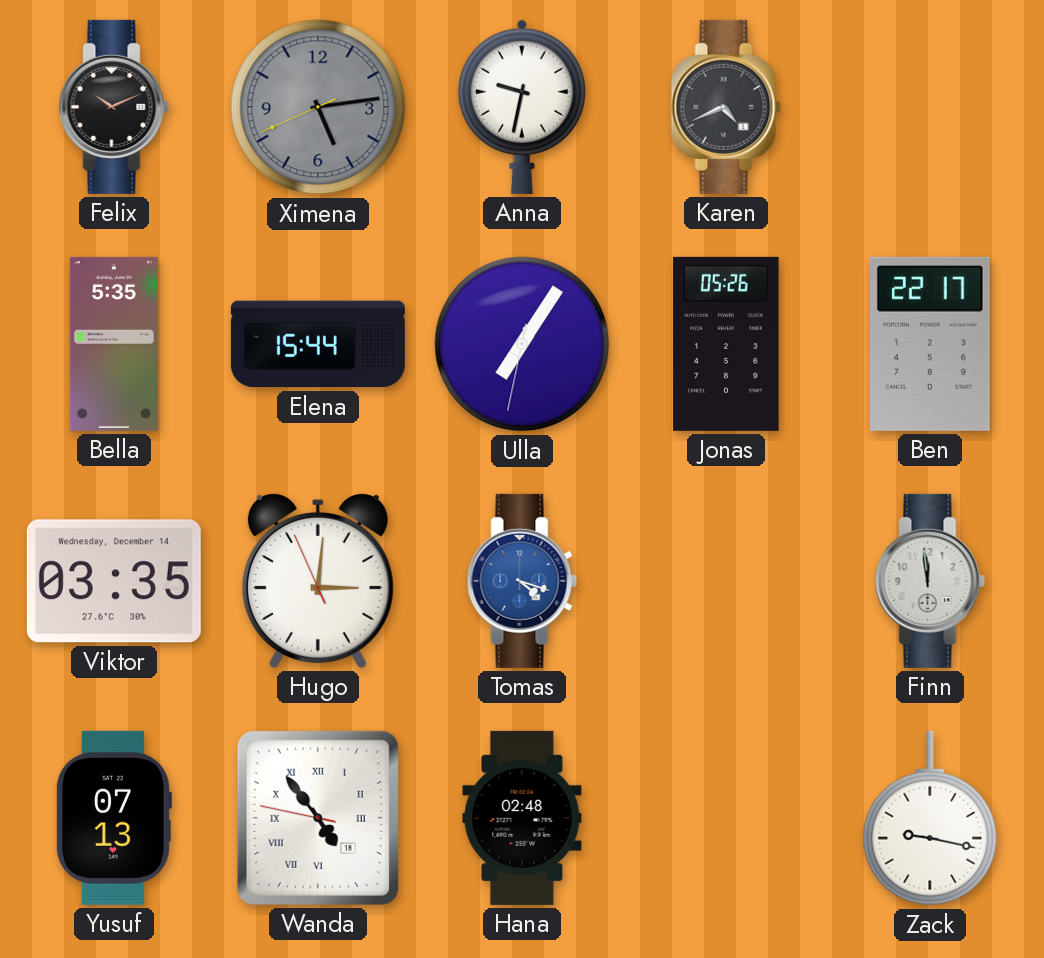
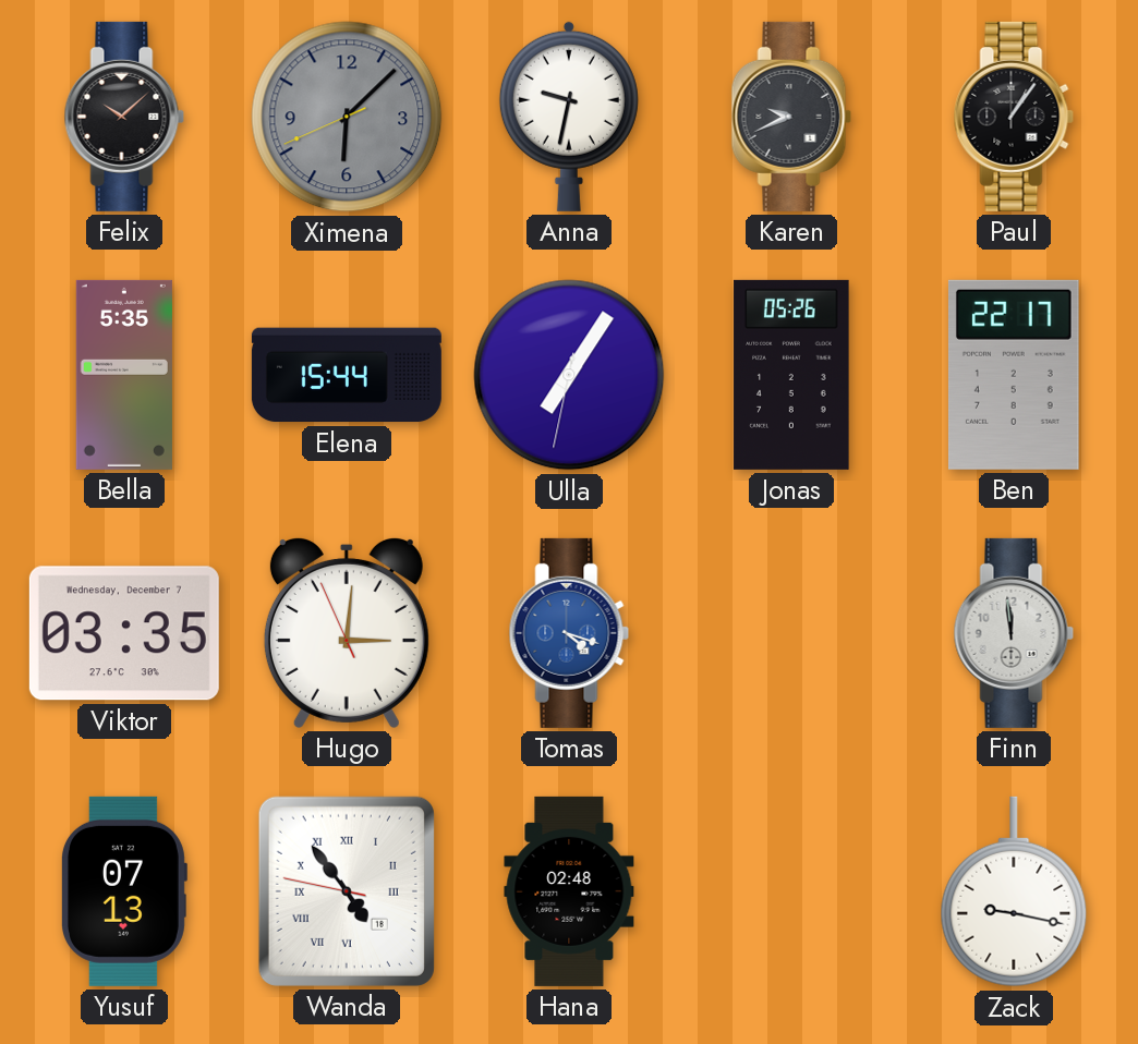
Felix: 10:11 -> 10:08
Ximena: 5:13 -> 6:07
Karen: 4:41 -> 9:41
Paul: none -> 1:06
Viktor date: Wednesday, December 14 -> Wednesday, December 7
